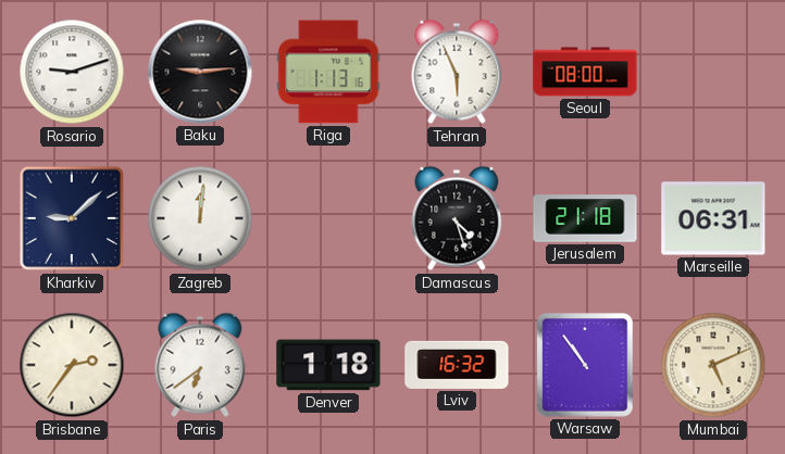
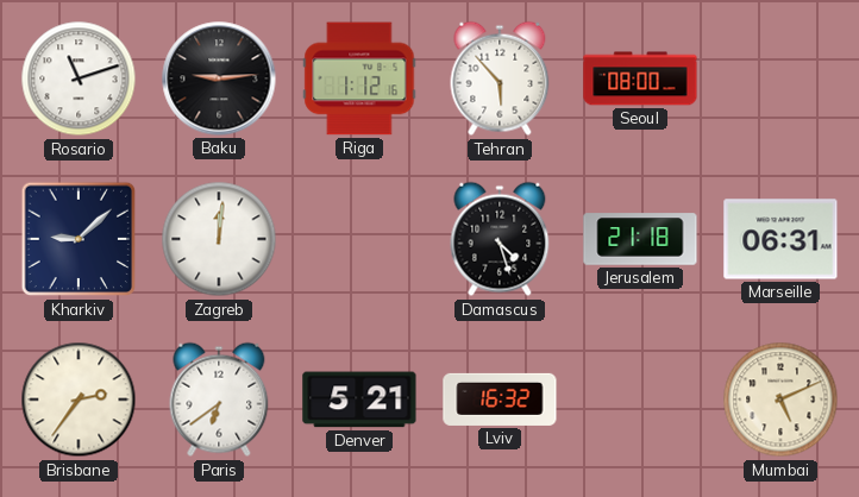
Rosario: 9:12 -> 11:12
Riga: 1:13 -> 1:12
Tehran: 5:56 -> 5:53
Denver: 1:18 -> 5:21
Warsaw: 10:54 -> none
